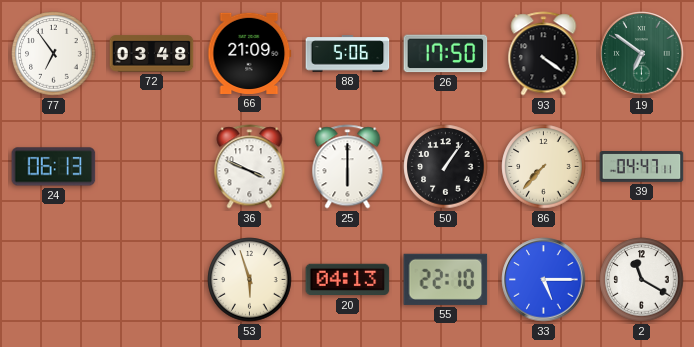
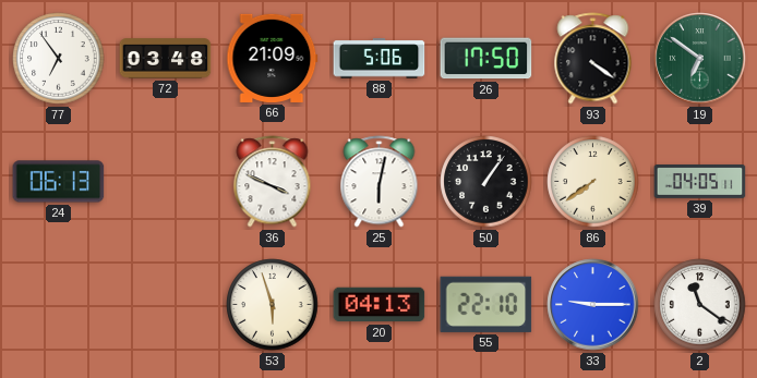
25: 6:00 -> 6:02
86: 7:37 -> 7:39
39: 04:47 -> 04:05
33: 5:15 -> 9:15
2: 11:20 -> 11:21
